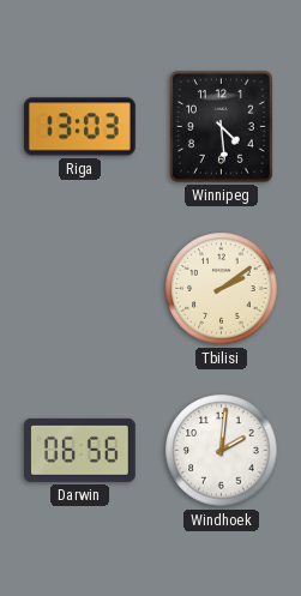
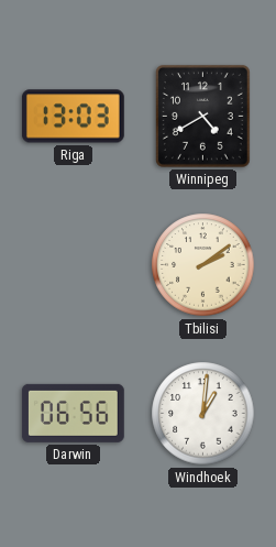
Winnipeg: 4:29 -> 4:40
Windhoek: 2:01 -> 1:01
